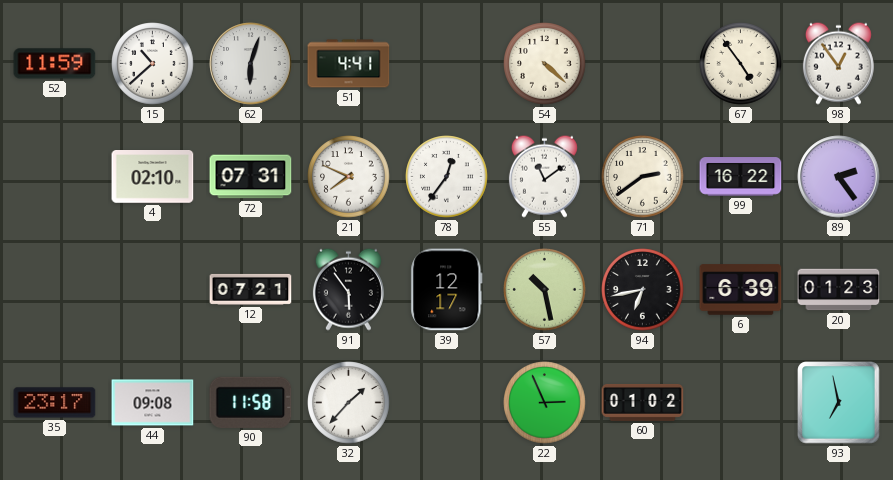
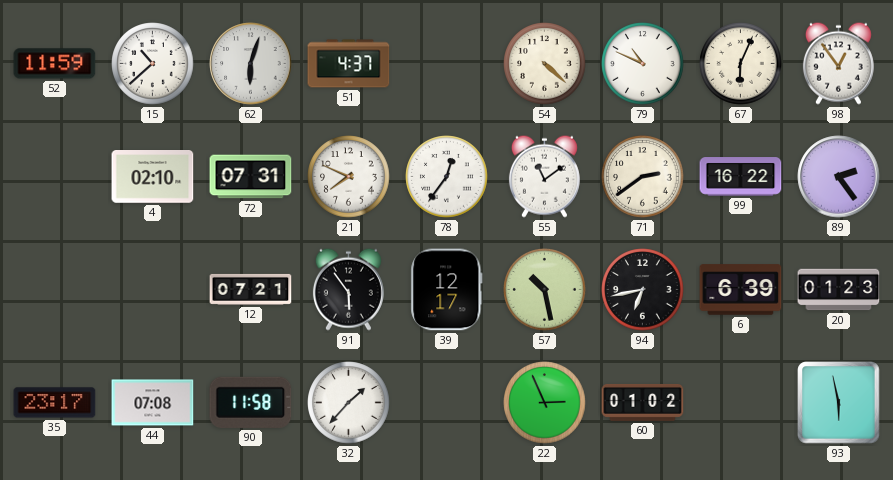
51: 4:41 -> 4:37
79: none -> 10:49
67: 4:54 -> 6:04
44: 09:08 -> 07:08
93: 6:58 -> 5:58
